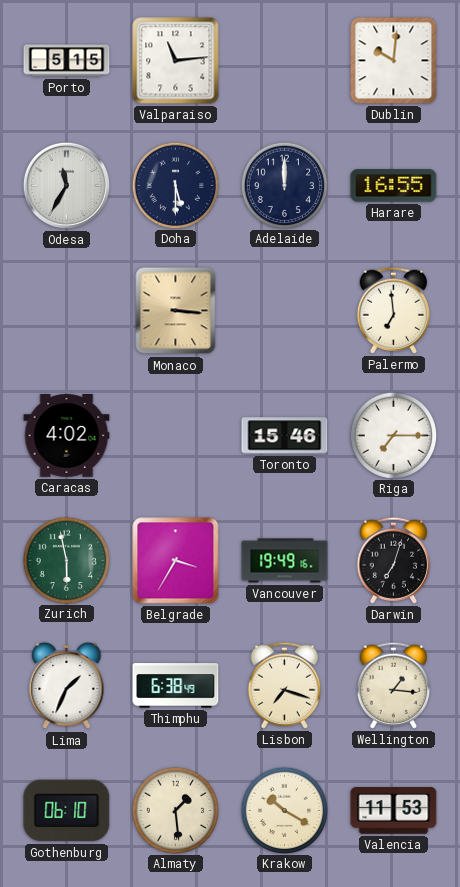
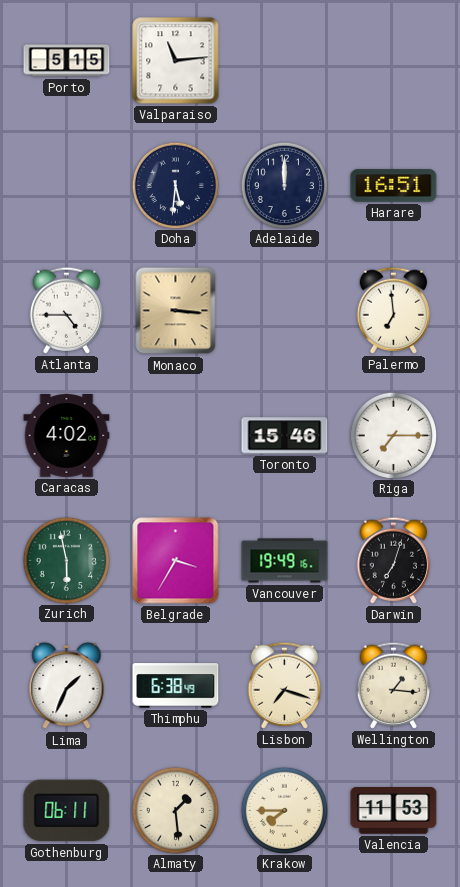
Dublin: 10:01 -> none
Odesa: 11:35 -> none
Doha: 5:30 -> 5:31
Harare: 16:55 -> 16:51
Atlanta: none -> 4:45
Gothenburg: 06:10 -> 06:11
Krakow: 10:20 -> 7:45
